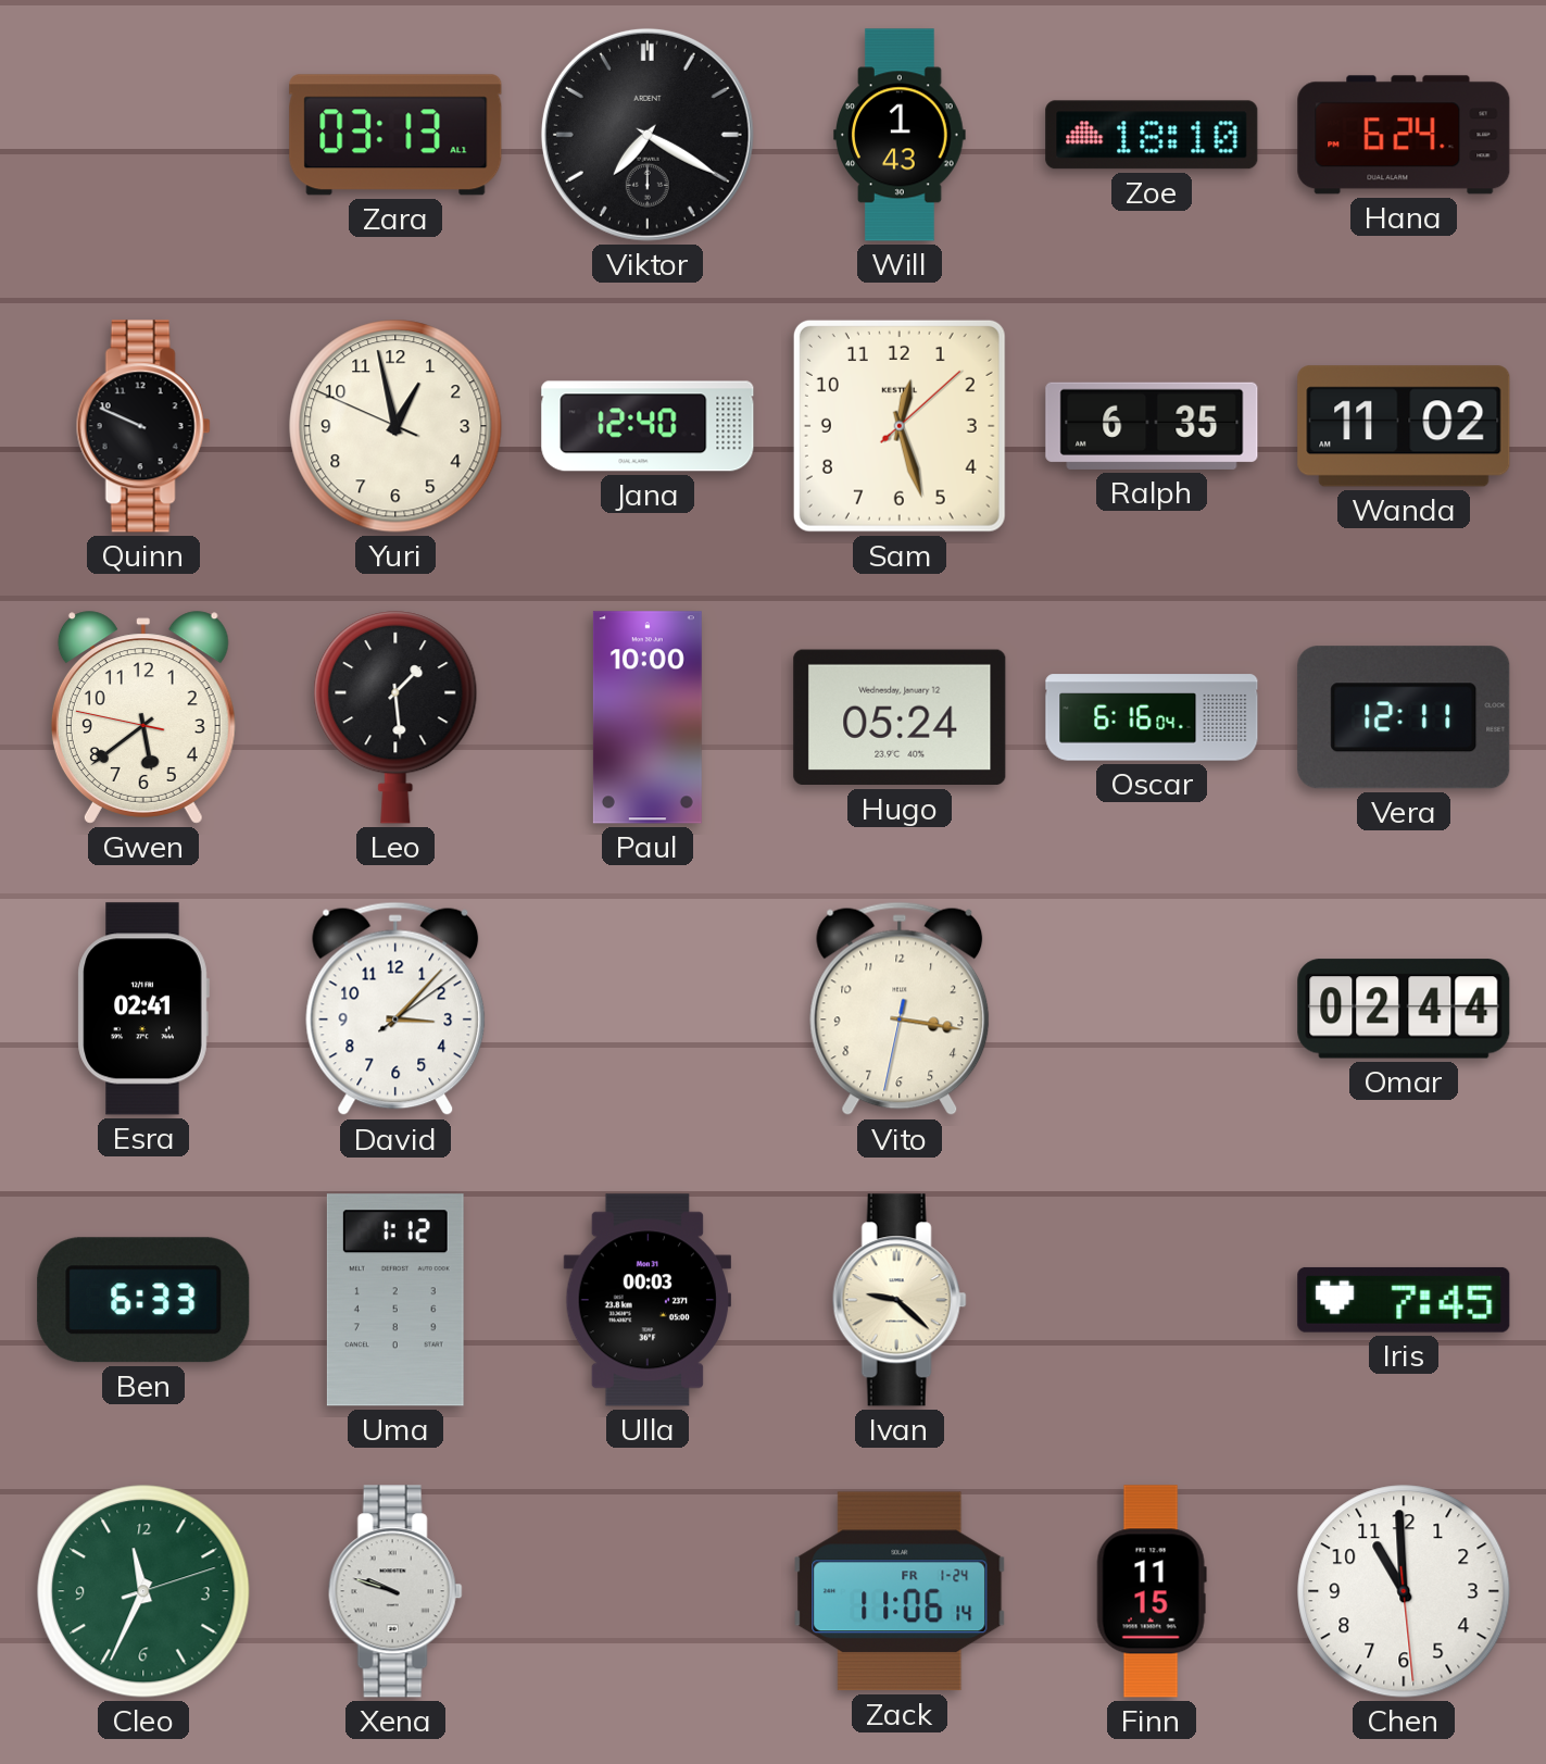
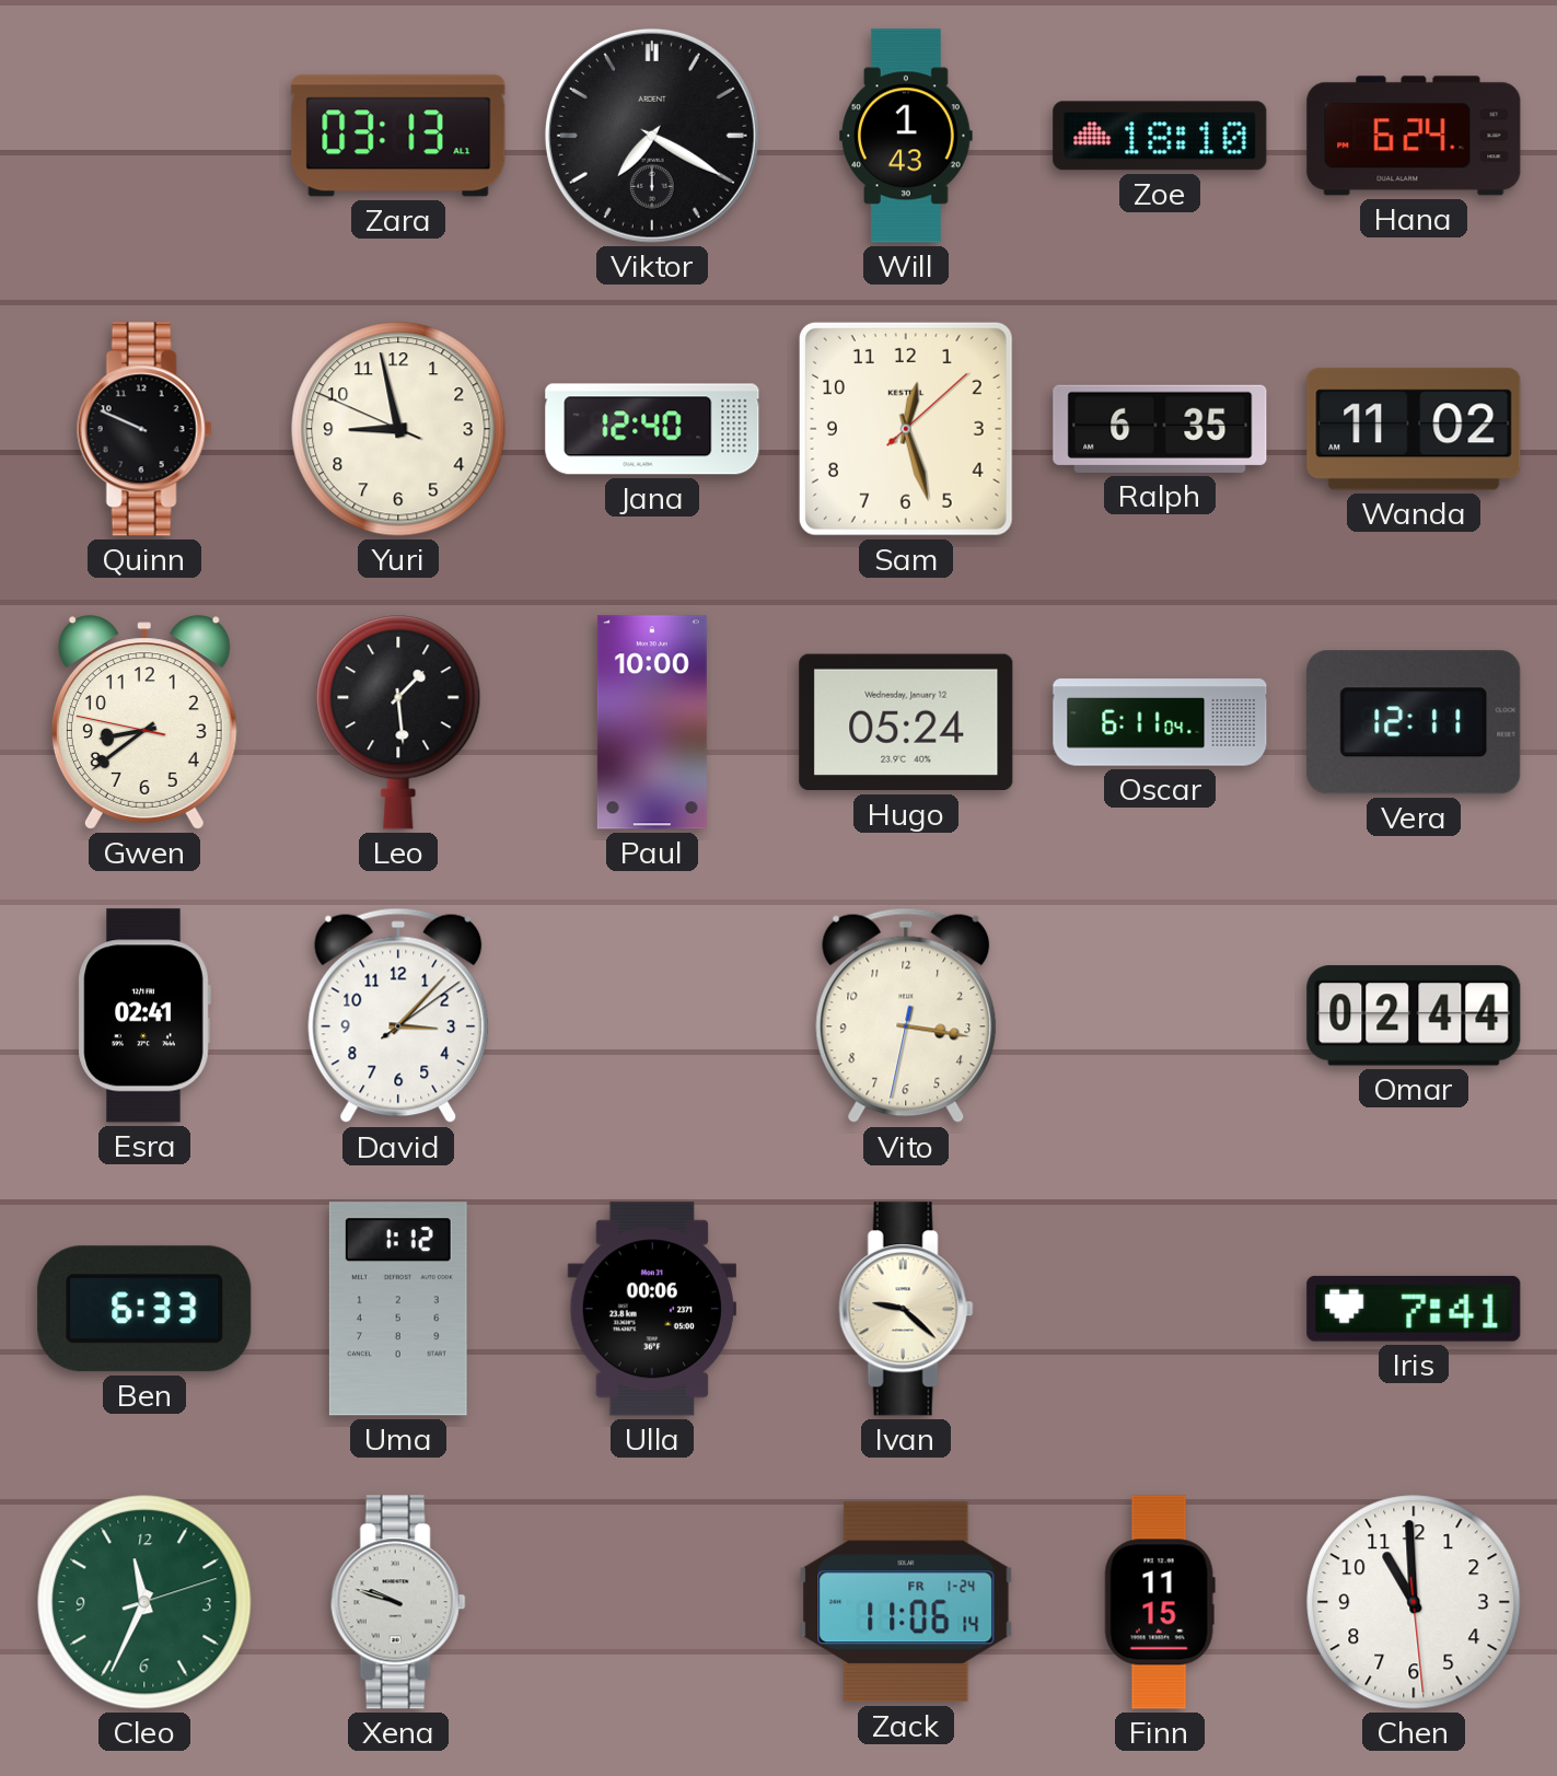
Yuri: 12:57 -> 8:57
Gwen: 5:38 -> 8:38
Oscar: 6:16 -> 6:11
Ulla: 00:03 -> 00:06
Iris: 7:45 -> 7:41
